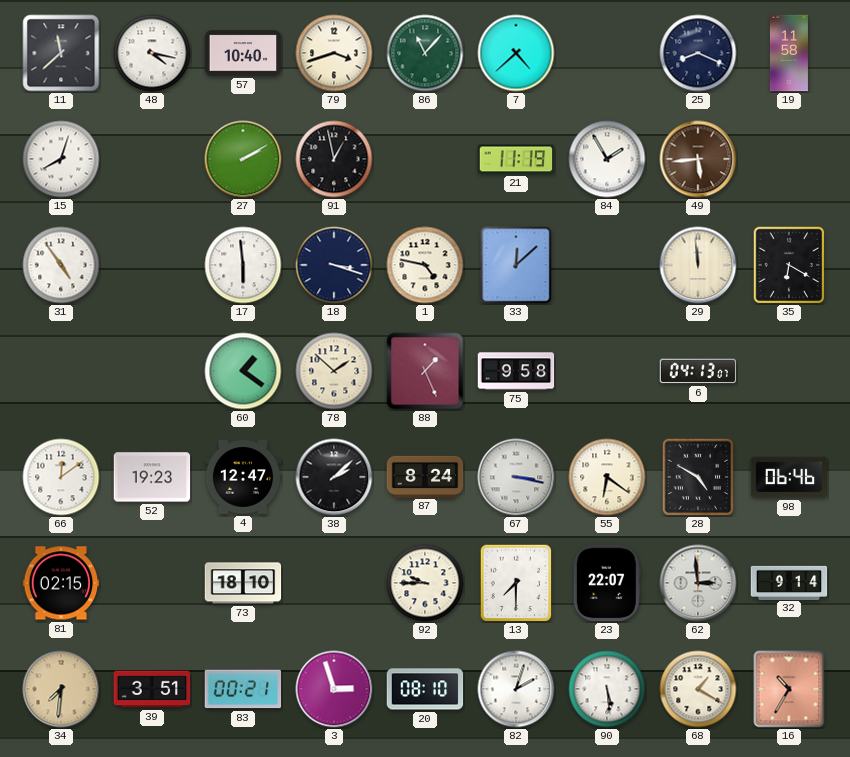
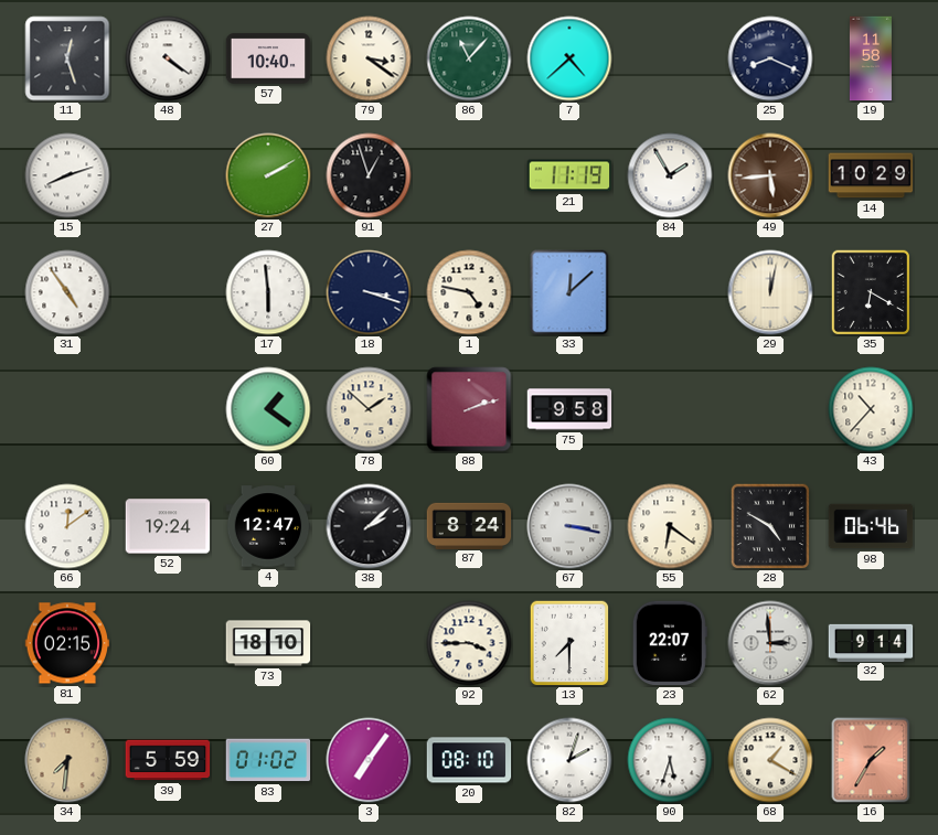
11: 11:38 -> 12:27
48: 4:17 -> 4:21
79: 3:42 -> 3:21
15: 8:03 -> 8:12
91: 12:58 -> 12:57
14: none -> 10:29
29: 11:59 -> 12:02
88: 1:26 -> 2:12
6: 04:13 -> none
43: none -> 10:37
52: 19:23 -> 19:24
92: 9:45 -> 3:45
39: 3:51 -> 5:59
83: 00:21 -> 01:02
3: 2:57 -> 7:06
90: 5:29 -> 5:33
16: 10:35 -> 1:35
